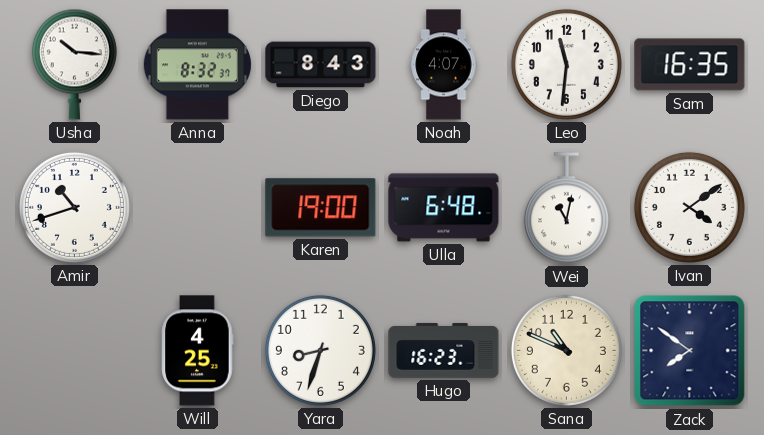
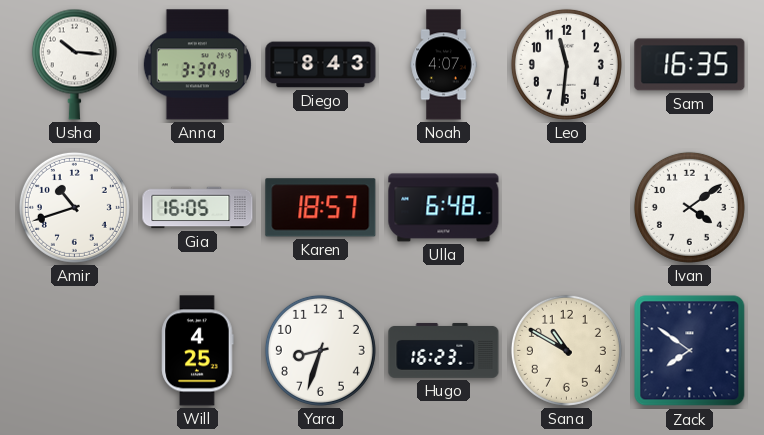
Anna: 8:32 -> 3:37
Gia: none -> 16:05
Karen: 19:00 -> 18:57
Wei: 11:02 -> none
Sana: 10:49 -> 10:50
